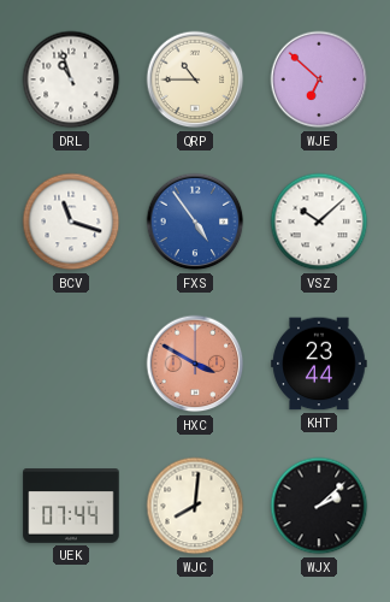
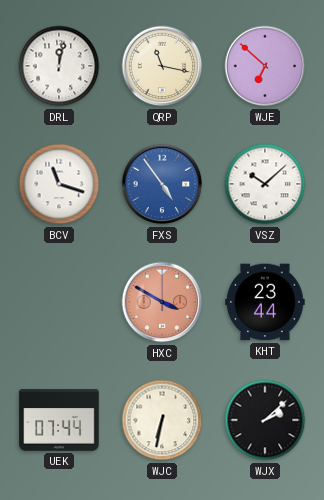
DRL: 10:57 -> 12:02
QRP: 10:45 -> 11:17
WJC: 8:01 -> 6:32
